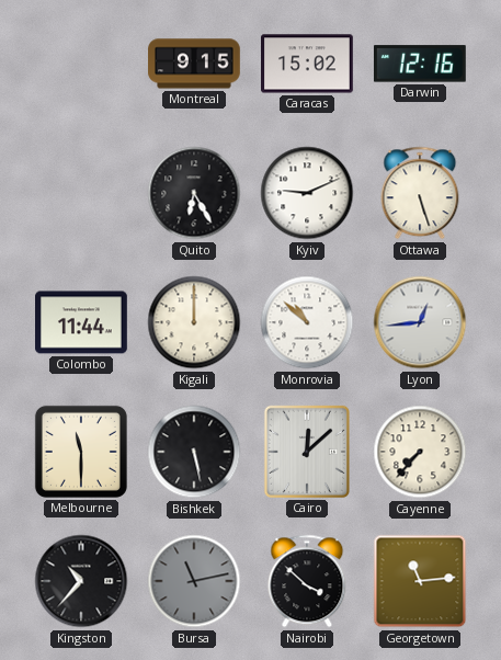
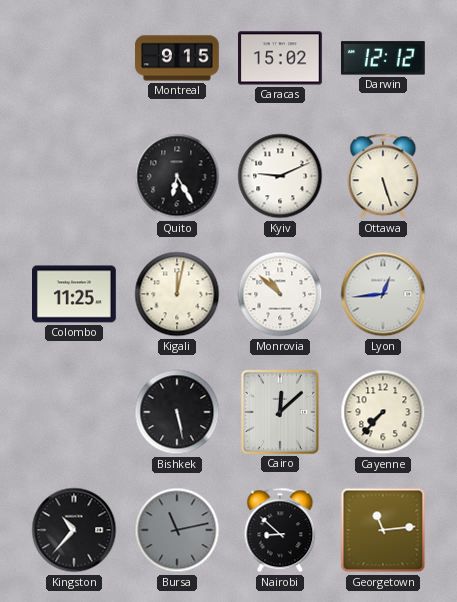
Darwin: 12:16 -> 12:12
Colombo: 11:44 -> 11:25
Kigali: 12:00 -> 12:02
Melbourne: 11:30 -> none
Nairobi: 3:52 -> 8:52
